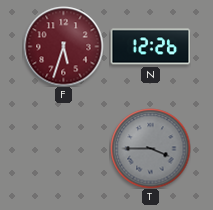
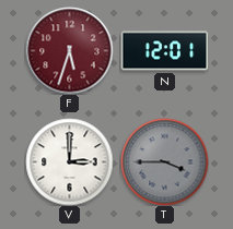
N: 12:26 -> 12:01
V: none -> 3:00
